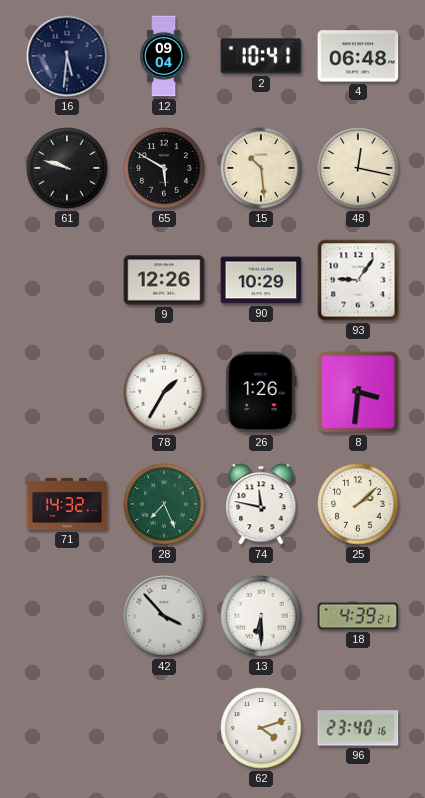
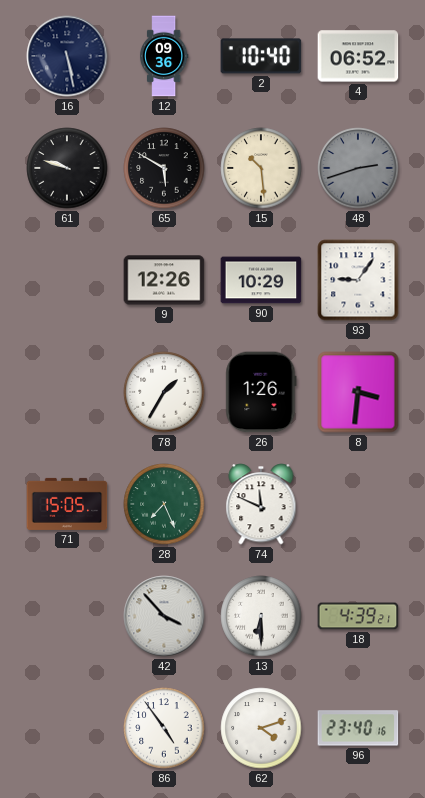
16: 5:31 -> 5:28
12: 09:04 -> 09:36
2: 10:41 -> 10:40
4: 06:48 -> 06:52
48: 12:17 -> 2:42
48 dial: cream -> grey
71: 14:32 -> 15:05
74: 11:47 -> 11:49
25: 2:08 -> none
86: none -> 4:54
